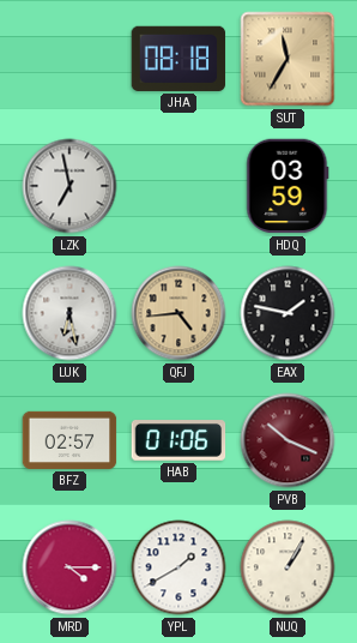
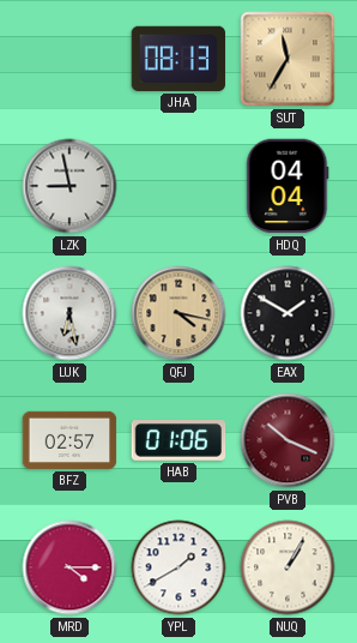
JHA: 08:18 -> 08:13
LZK: 6:58 -> 8:58
HDQ: 03:59 -> 04:04
QFJ: 4:44 -> 4:17
EAX: 1:47 -> 1:50
